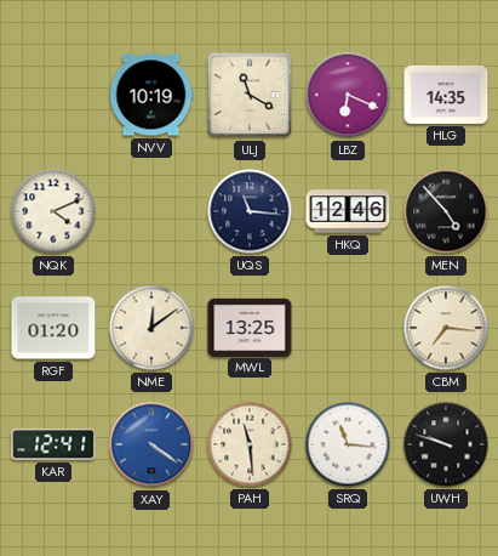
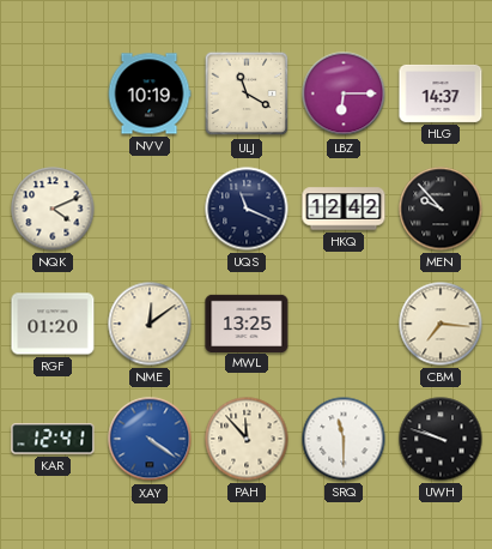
LBZ: 6:19 -> 6:15
HLG: 14:35 -> 14:37
UQS: 11:16 -> 11:19
HKQ: 12:46 -> 12:42
MEN: 4:53 -> 9:53
PAH: 11:29 -> 11:53
SRQ: 11:16 -> 11:30
